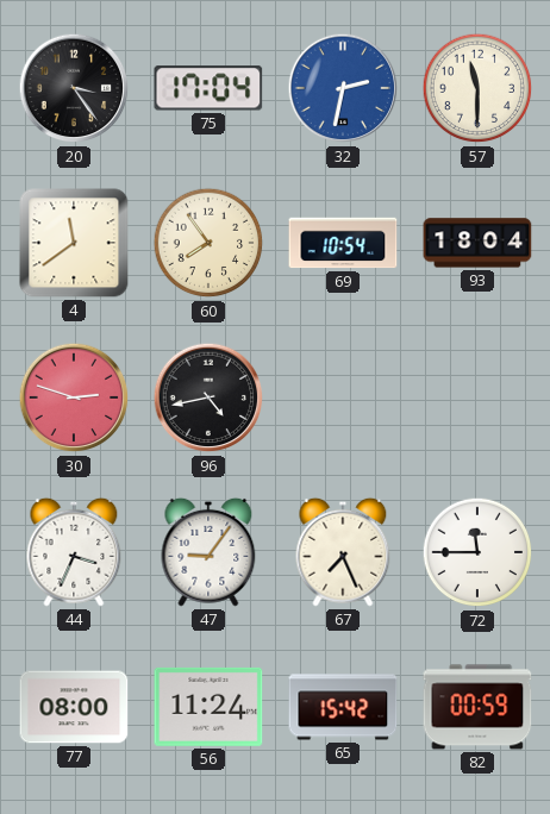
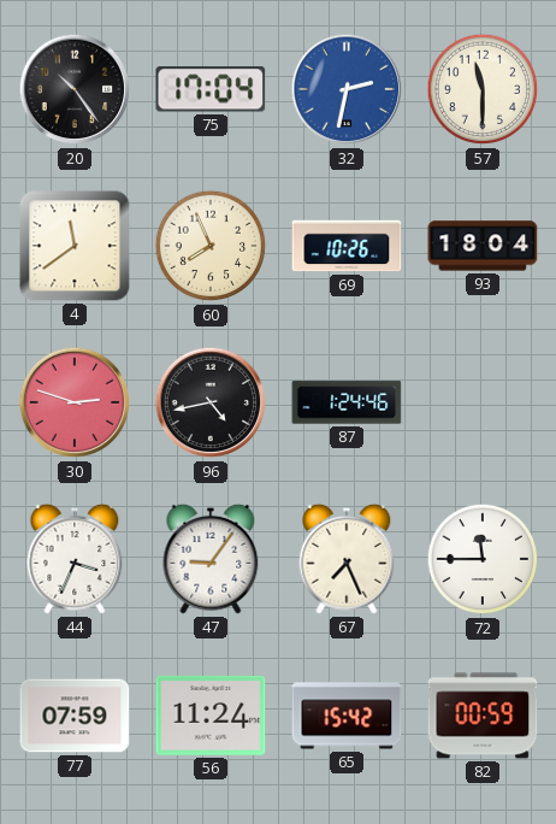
20: 3:24 -> 10:24
60: 7:54 -> 7:56
69: 10:54 -> 10:26
87: none -> 1:24
77: 08:00 -> 07:59
